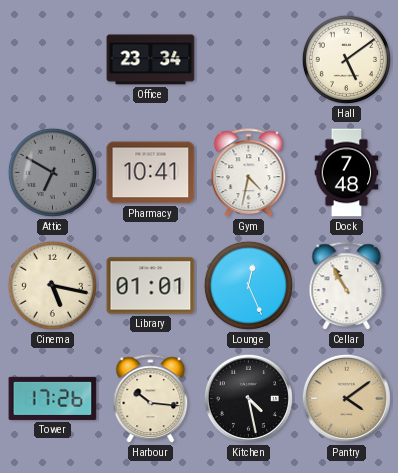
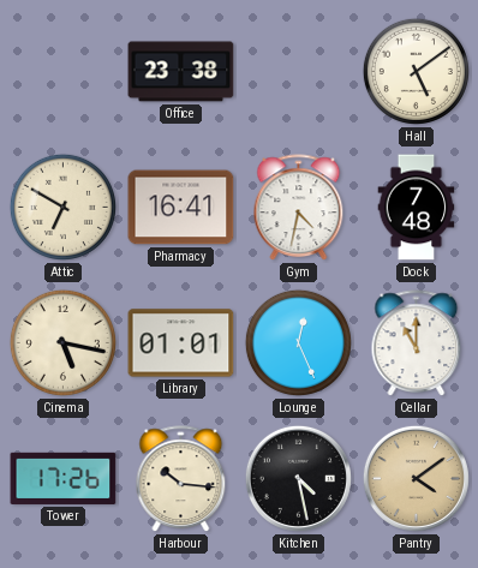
Office: 23:34 -> 23:38
Attic dial: grey -> cream
Pharmacy: 10:41 -> 16:41
Cellar: 10:55 -> 11:00
